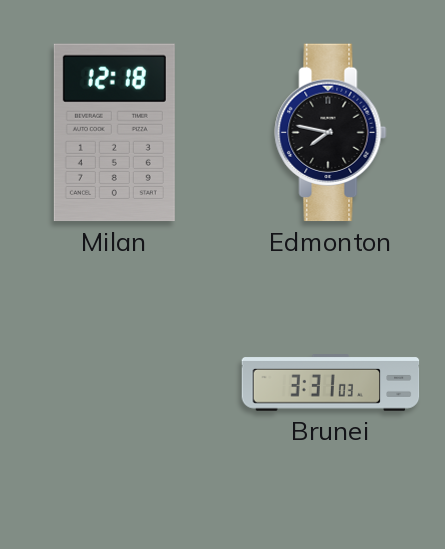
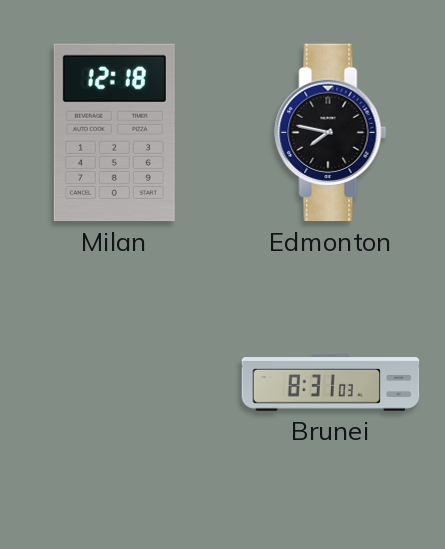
Brunei: 3:31 -> 8:31
